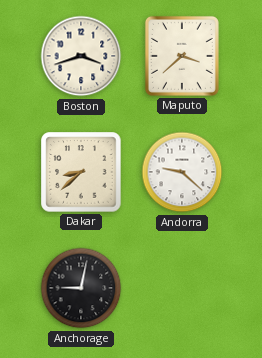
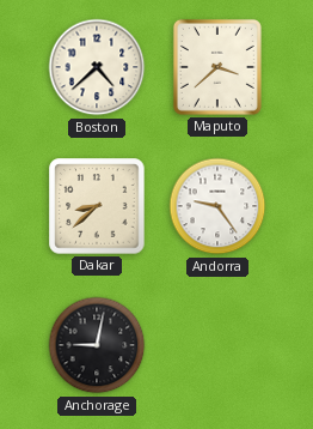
Boston: 3:42 -> 4:38
Andorra: 9:22 -> 9:24
